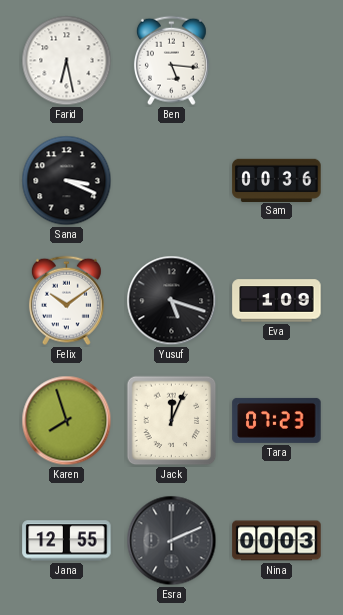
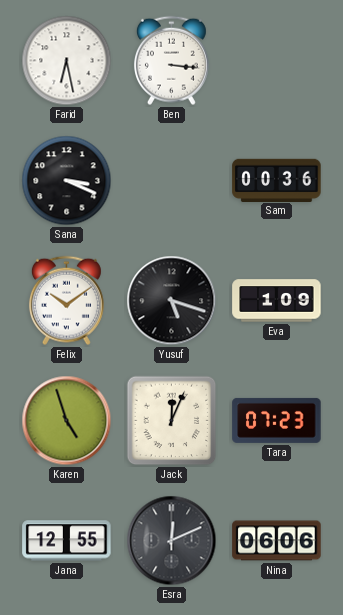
Ben: 5:16 -> 3:16
Karen: 7:57 -> 4:57
Esra: 2:11 -> 12:11
Nina: 00:03 -> 06:06
